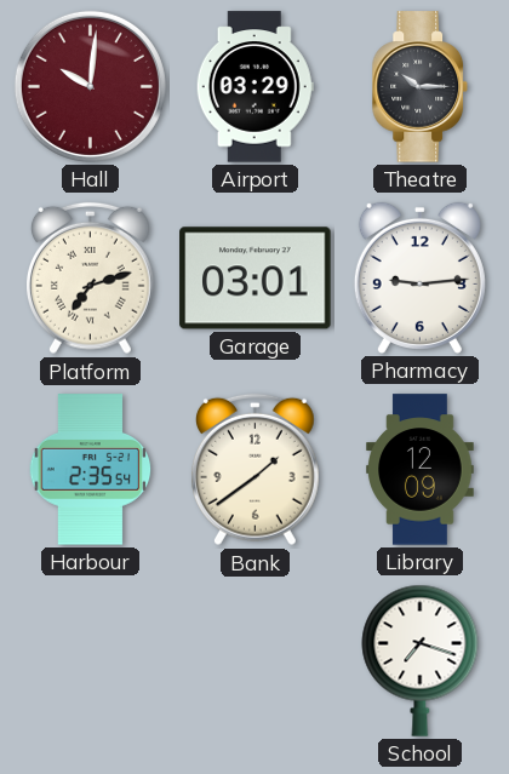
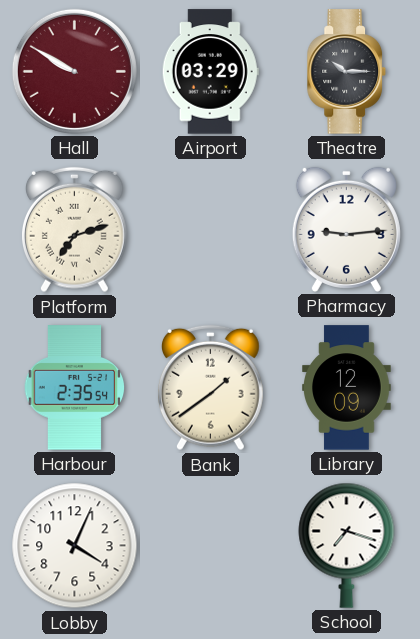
Hall: 10:01 -> 9:50
Garage: 03:01 -> none
Lobby: none -> 4:04
